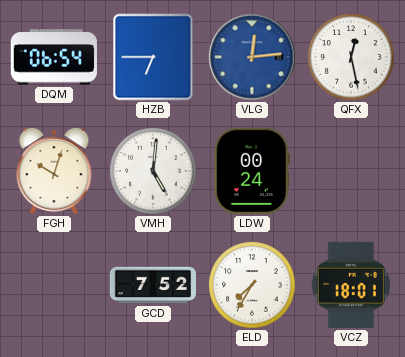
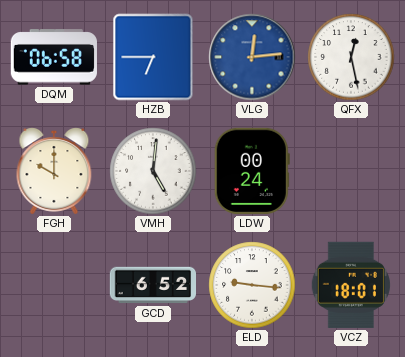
DQM: 06:54 -> 06:58
FGH: 10:03 -> 10:00
GCD: 7:52 -> 6:52
ELD: 7:35 -> 9:16
